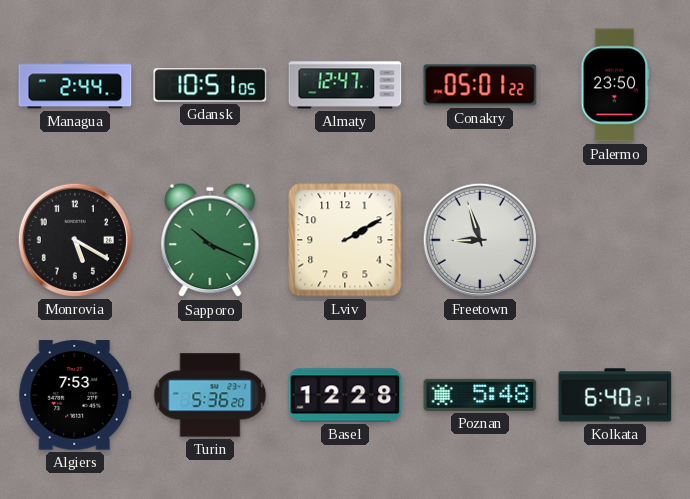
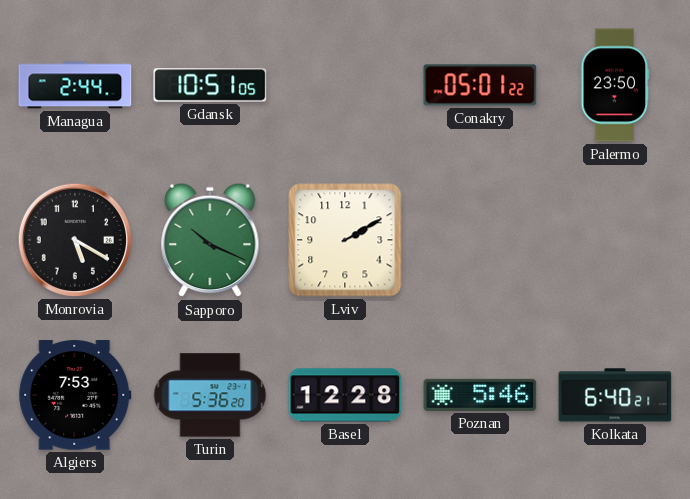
Almaty: 12:47 -> none
Freetown: 8:57 -> none
Poznan: 5:48 -> 5:46
